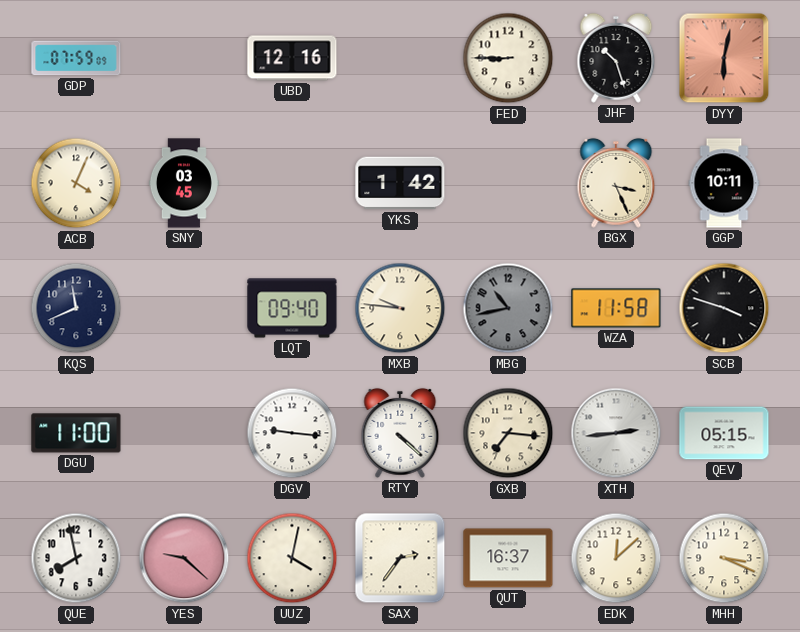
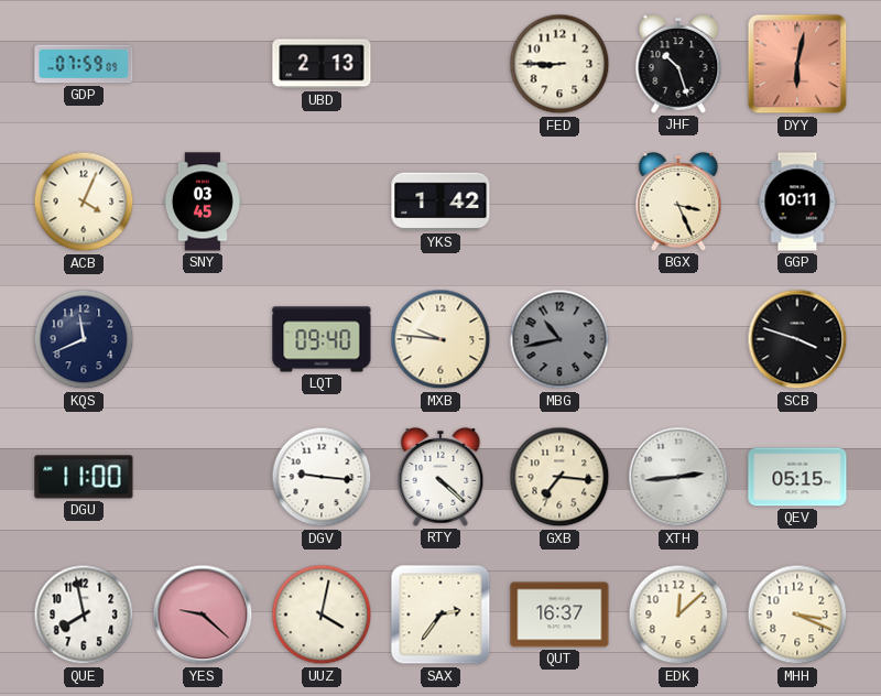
UBD: 12:16 -> 2:13
WZA: 11:58 -> none
